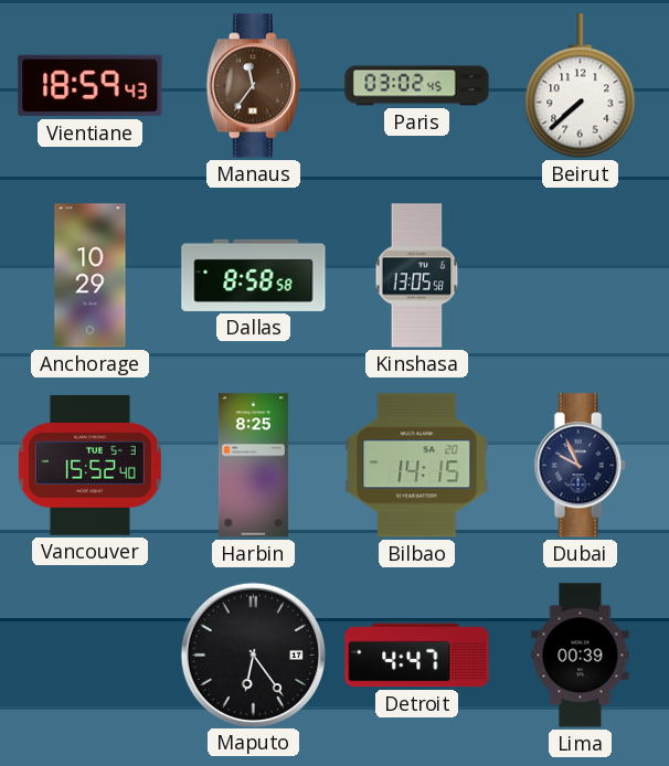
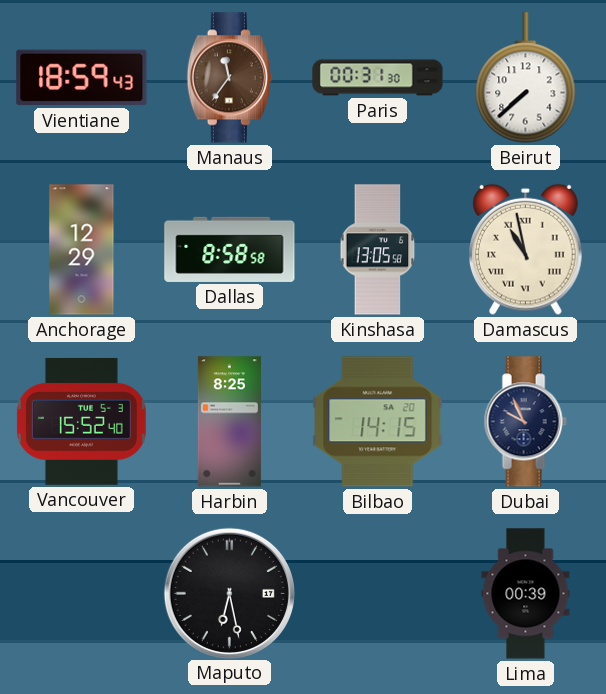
Paris: 03:02 -> 00:31
Anchorage: 10:29 -> 12:29
Damascus: none -> 10:58
Maputo: 6:24 -> 6:28
Detroit: 4:47 -> none
